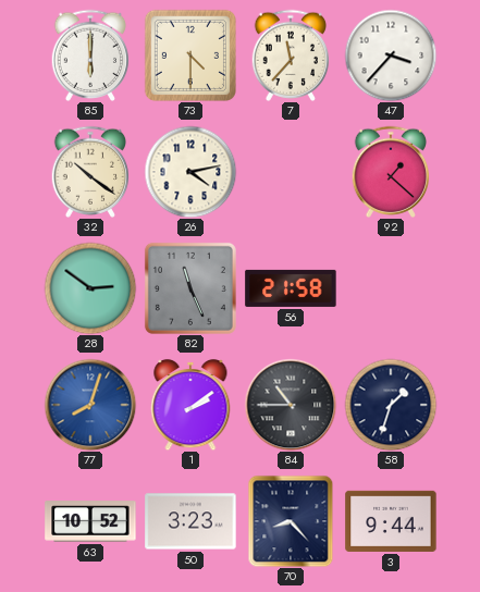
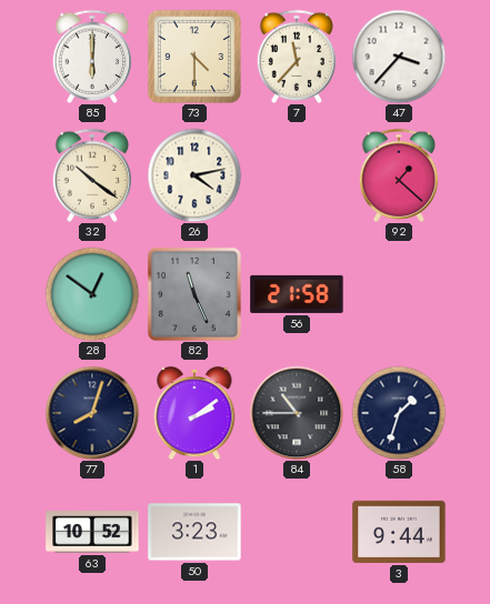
28: 2:51 -> 12:51
77 dial: blue -> navy
70: 8:23 -> none
